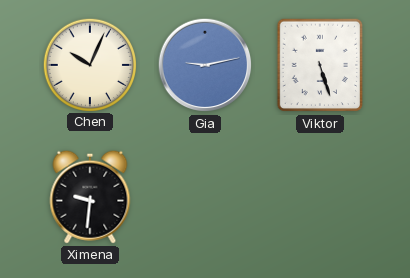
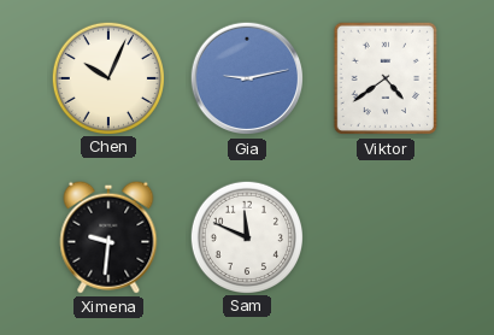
Viktor: 5:27 -> 4:39
Sam: none -> 11:49
